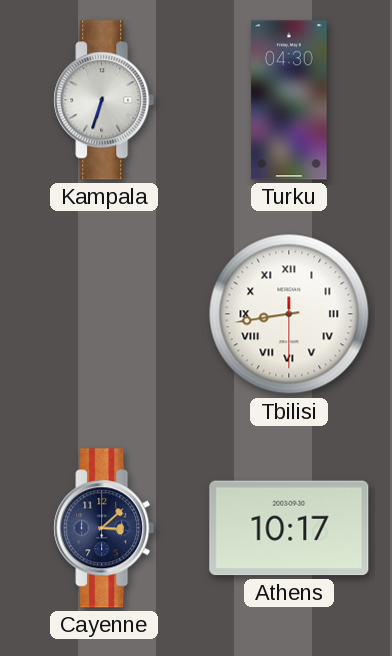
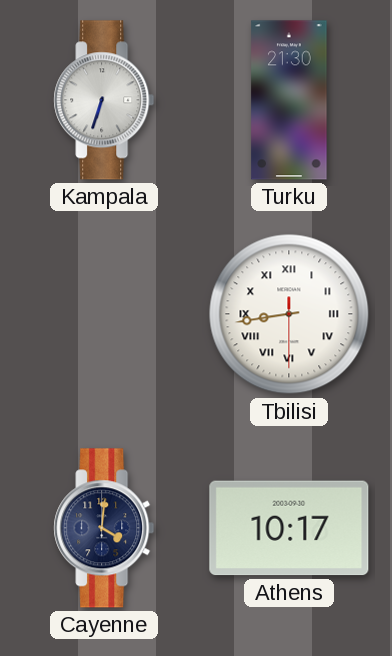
Turku: 04:30 -> 21:30
Cayenne: 3:08 -> 4:01
